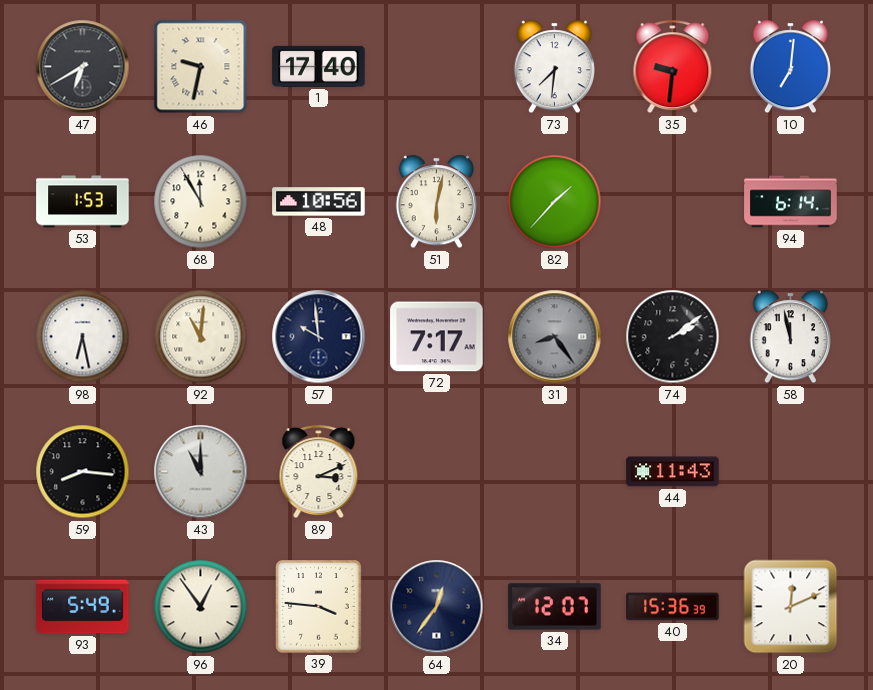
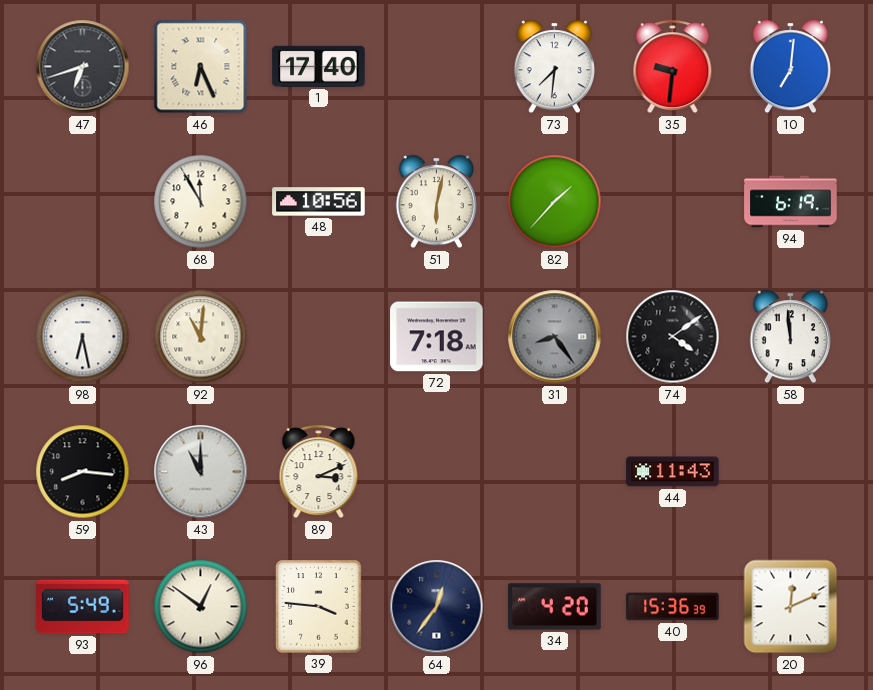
47: 6:40 -> 6:42
46: 9:32 -> 6:26
53: 1:53 -> none
94: 6:14 -> 6:19
57: 9:59 -> none
72: 7:17 -> 7:18
74: 2:09 -> 4:09
58: 11:58 -> 11:59
96: 12:54 -> 12:51
34: 12:07 -> 4:20
